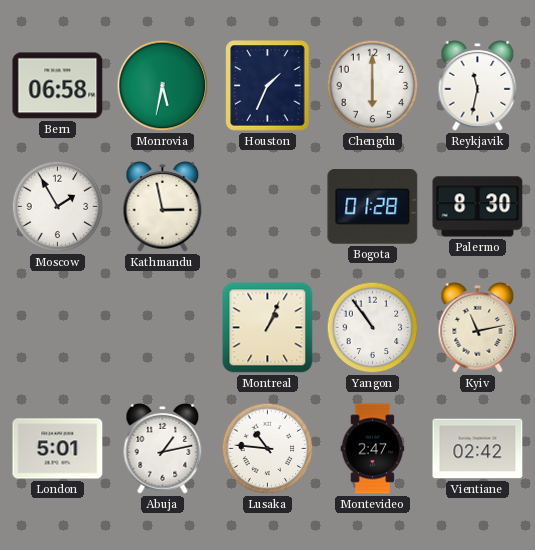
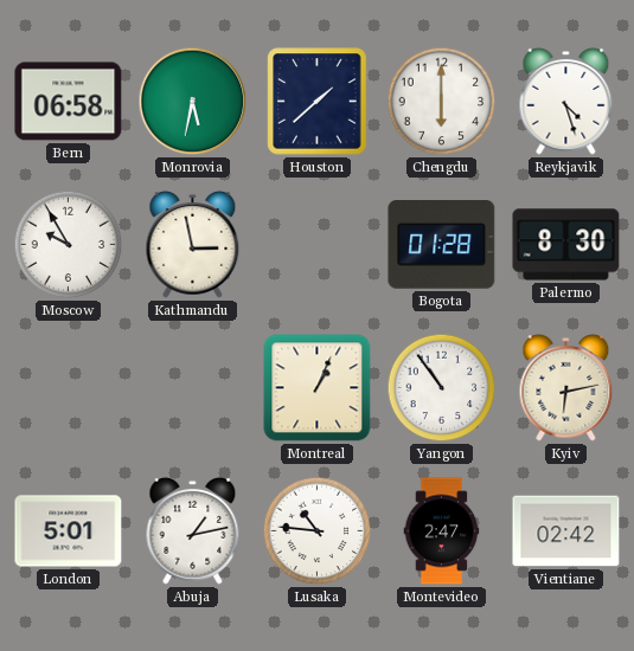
Houston: 1:34 -> 1:38
Reykjavik: 11:32 -> 4:27
Moscow: 1:55 -> 9:55
Kyiv: 11:13 -> 6:13
